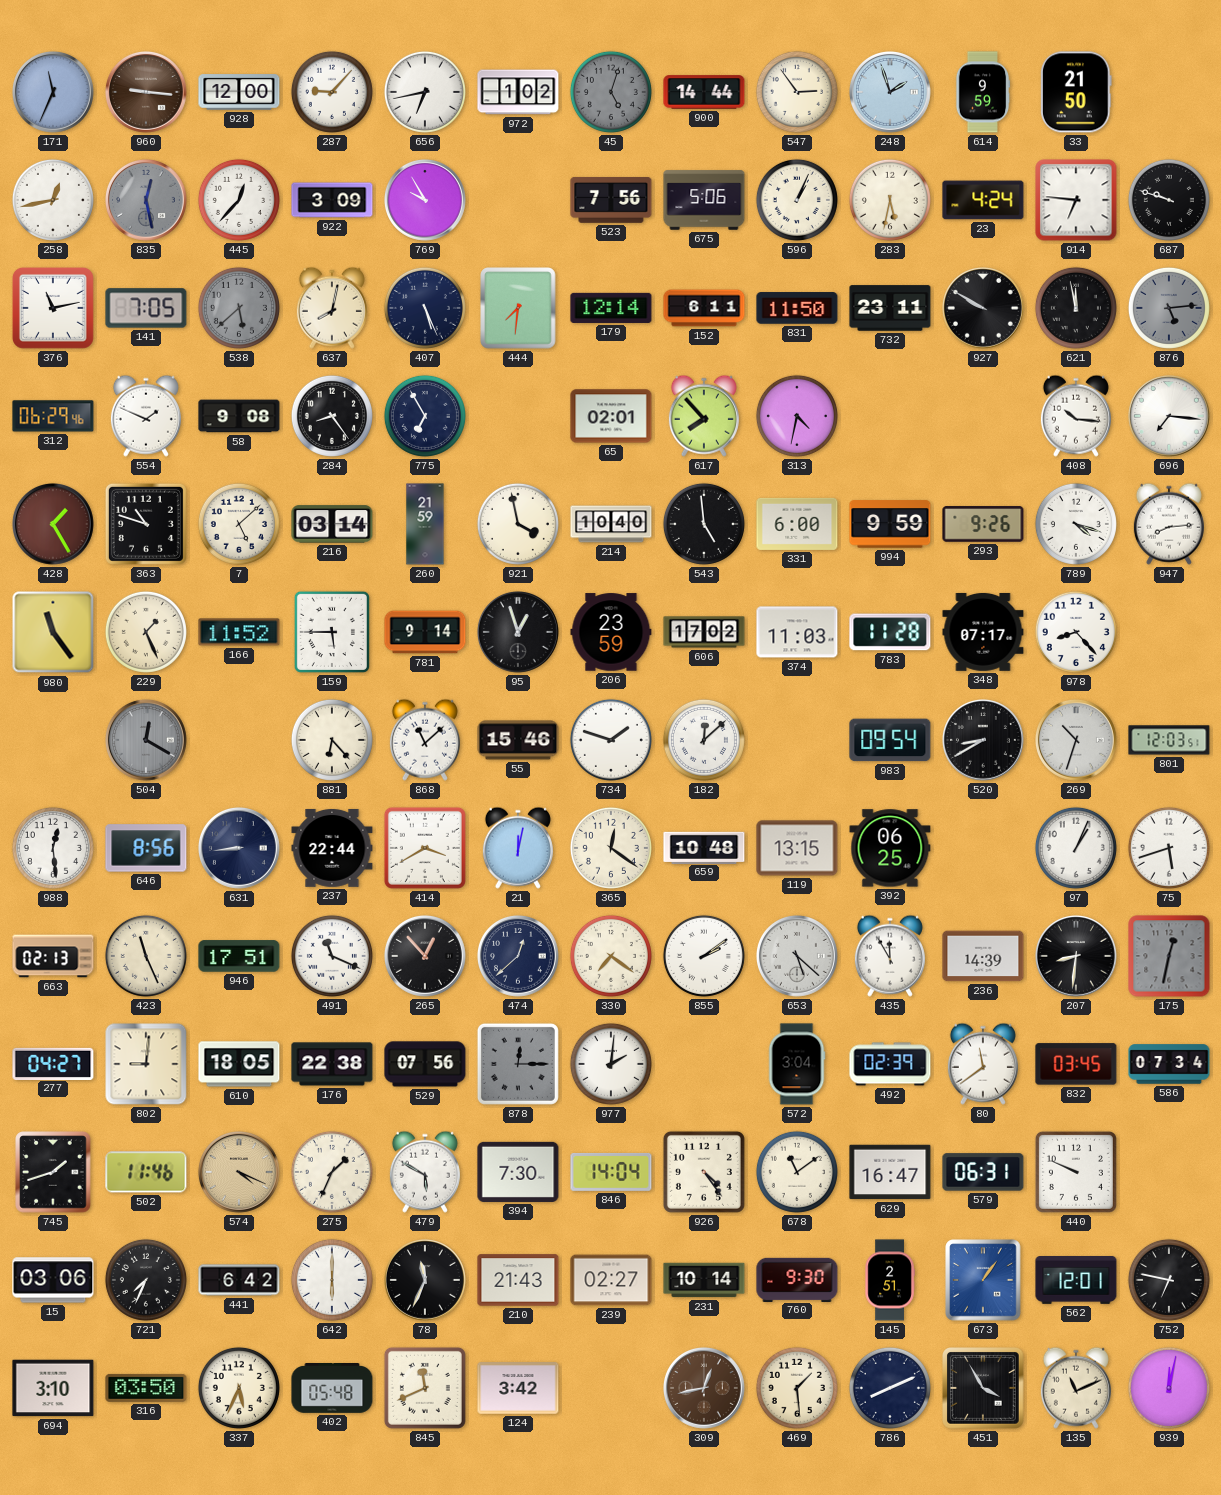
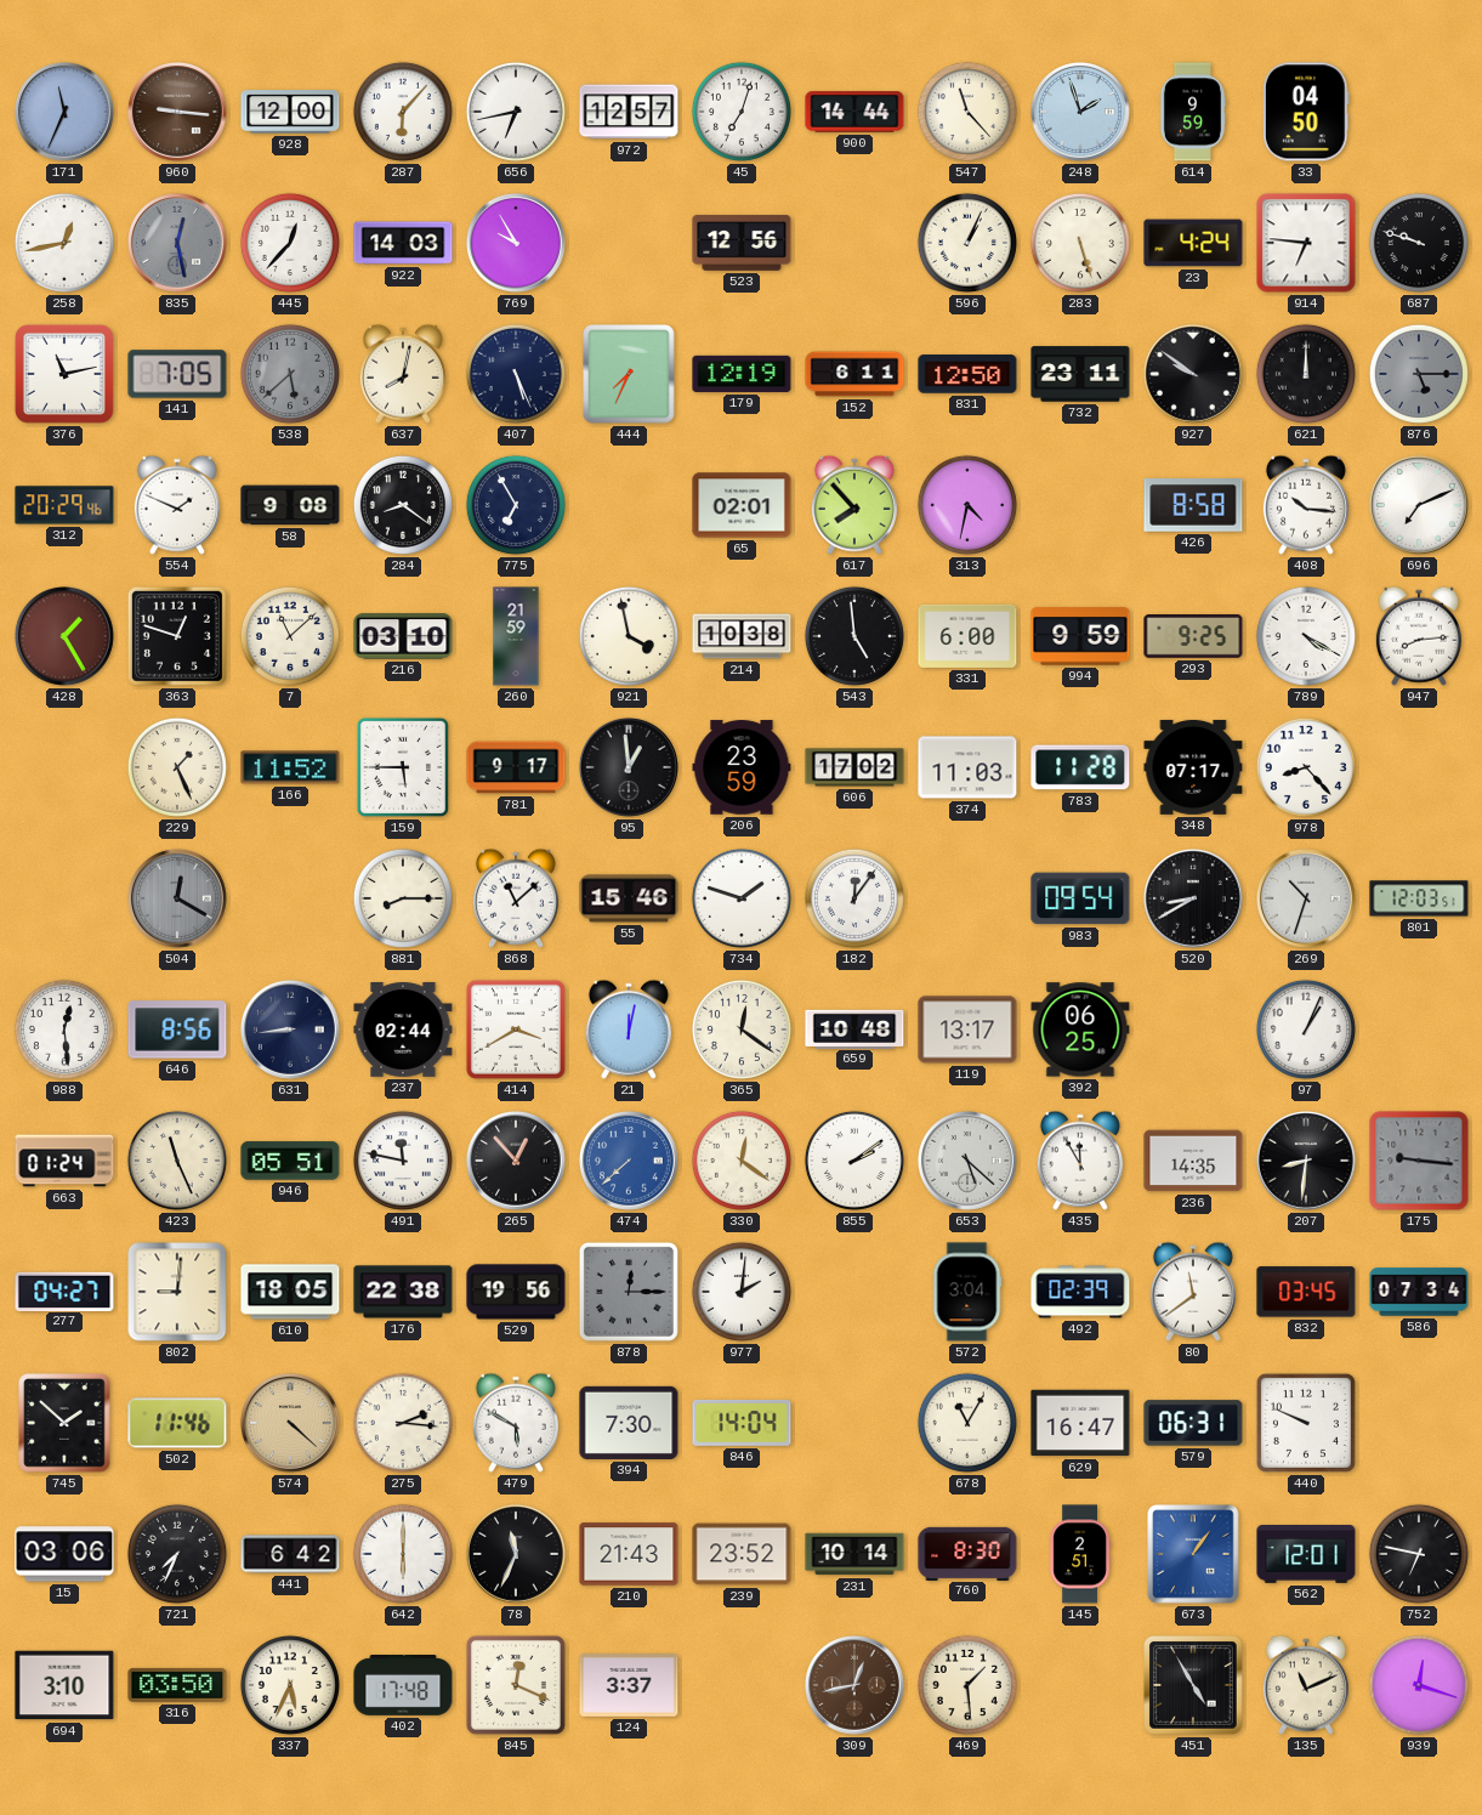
287: 9:07 -> 6:07
972: 1:02 -> 12:57
45: 5:03 -> 7:03
45 dial: grey -> white
547: 2:54 -> 11:23
33: 21:50 -> 04:50
922: 3:09 -> 14:03
523: 7:56 -> 12:56
675: 5:06 -> none
283: 5:32 -> 5:27
444: 7:31 -> 7:34
179: 12:14 -> 12:19
831: 11:50 -> 12:50
927: 9:50 -> 9:51
621: 11:58 -> 12:00
876: 5:14 -> 5:15
312: 06:29 -> 20:29
284: 8:24 -> 8:21
426: none -> 8:58
696: 7:16 -> 7:11
363: 10:48 -> 12:48
7: 5:08 -> 11:08
216: 03:14 -> 03:10
214: 10:40 -> 10:38
293: 9:26 -> 9:25
789: 4:18 -> 4:20
980: 11:24 -> none
781: 9:14 -> 9:17
95: 12:57 -> 12:59
881: 6:23 -> 8:15
182: 12:08 -> 12:06
237: 22:44 -> 02:44
119: 13:15 -> 13:17
75: 5:42 -> none
663: 02:13 -> 01:24
946: 17:51 -> 05:51
491: 11:19 -> 11:47
474: 12:38 -> 7:38
474 dial: navy -> blue
330: 7:21 -> 12:21
236: 14:39 -> 14:35
175: 12:32 -> 9:16
529: 07:56 -> 19:56
745: 1:42 -> 1:52
574: 4:19 -> 4:22
275: 1:34 -> 2:16
926: 4:24 -> none
678: 11:09 -> 11:05
239: 02:27 -> 23:52
760: 9:30 -> 8:30
402: 05:48 -> 17:48
845: 11:41 -> 12:19
124: 3:42 -> 3:37
786: 8:11 -> none
451: 3:55 -> 4:55
939: 12:02 -> 12:18
